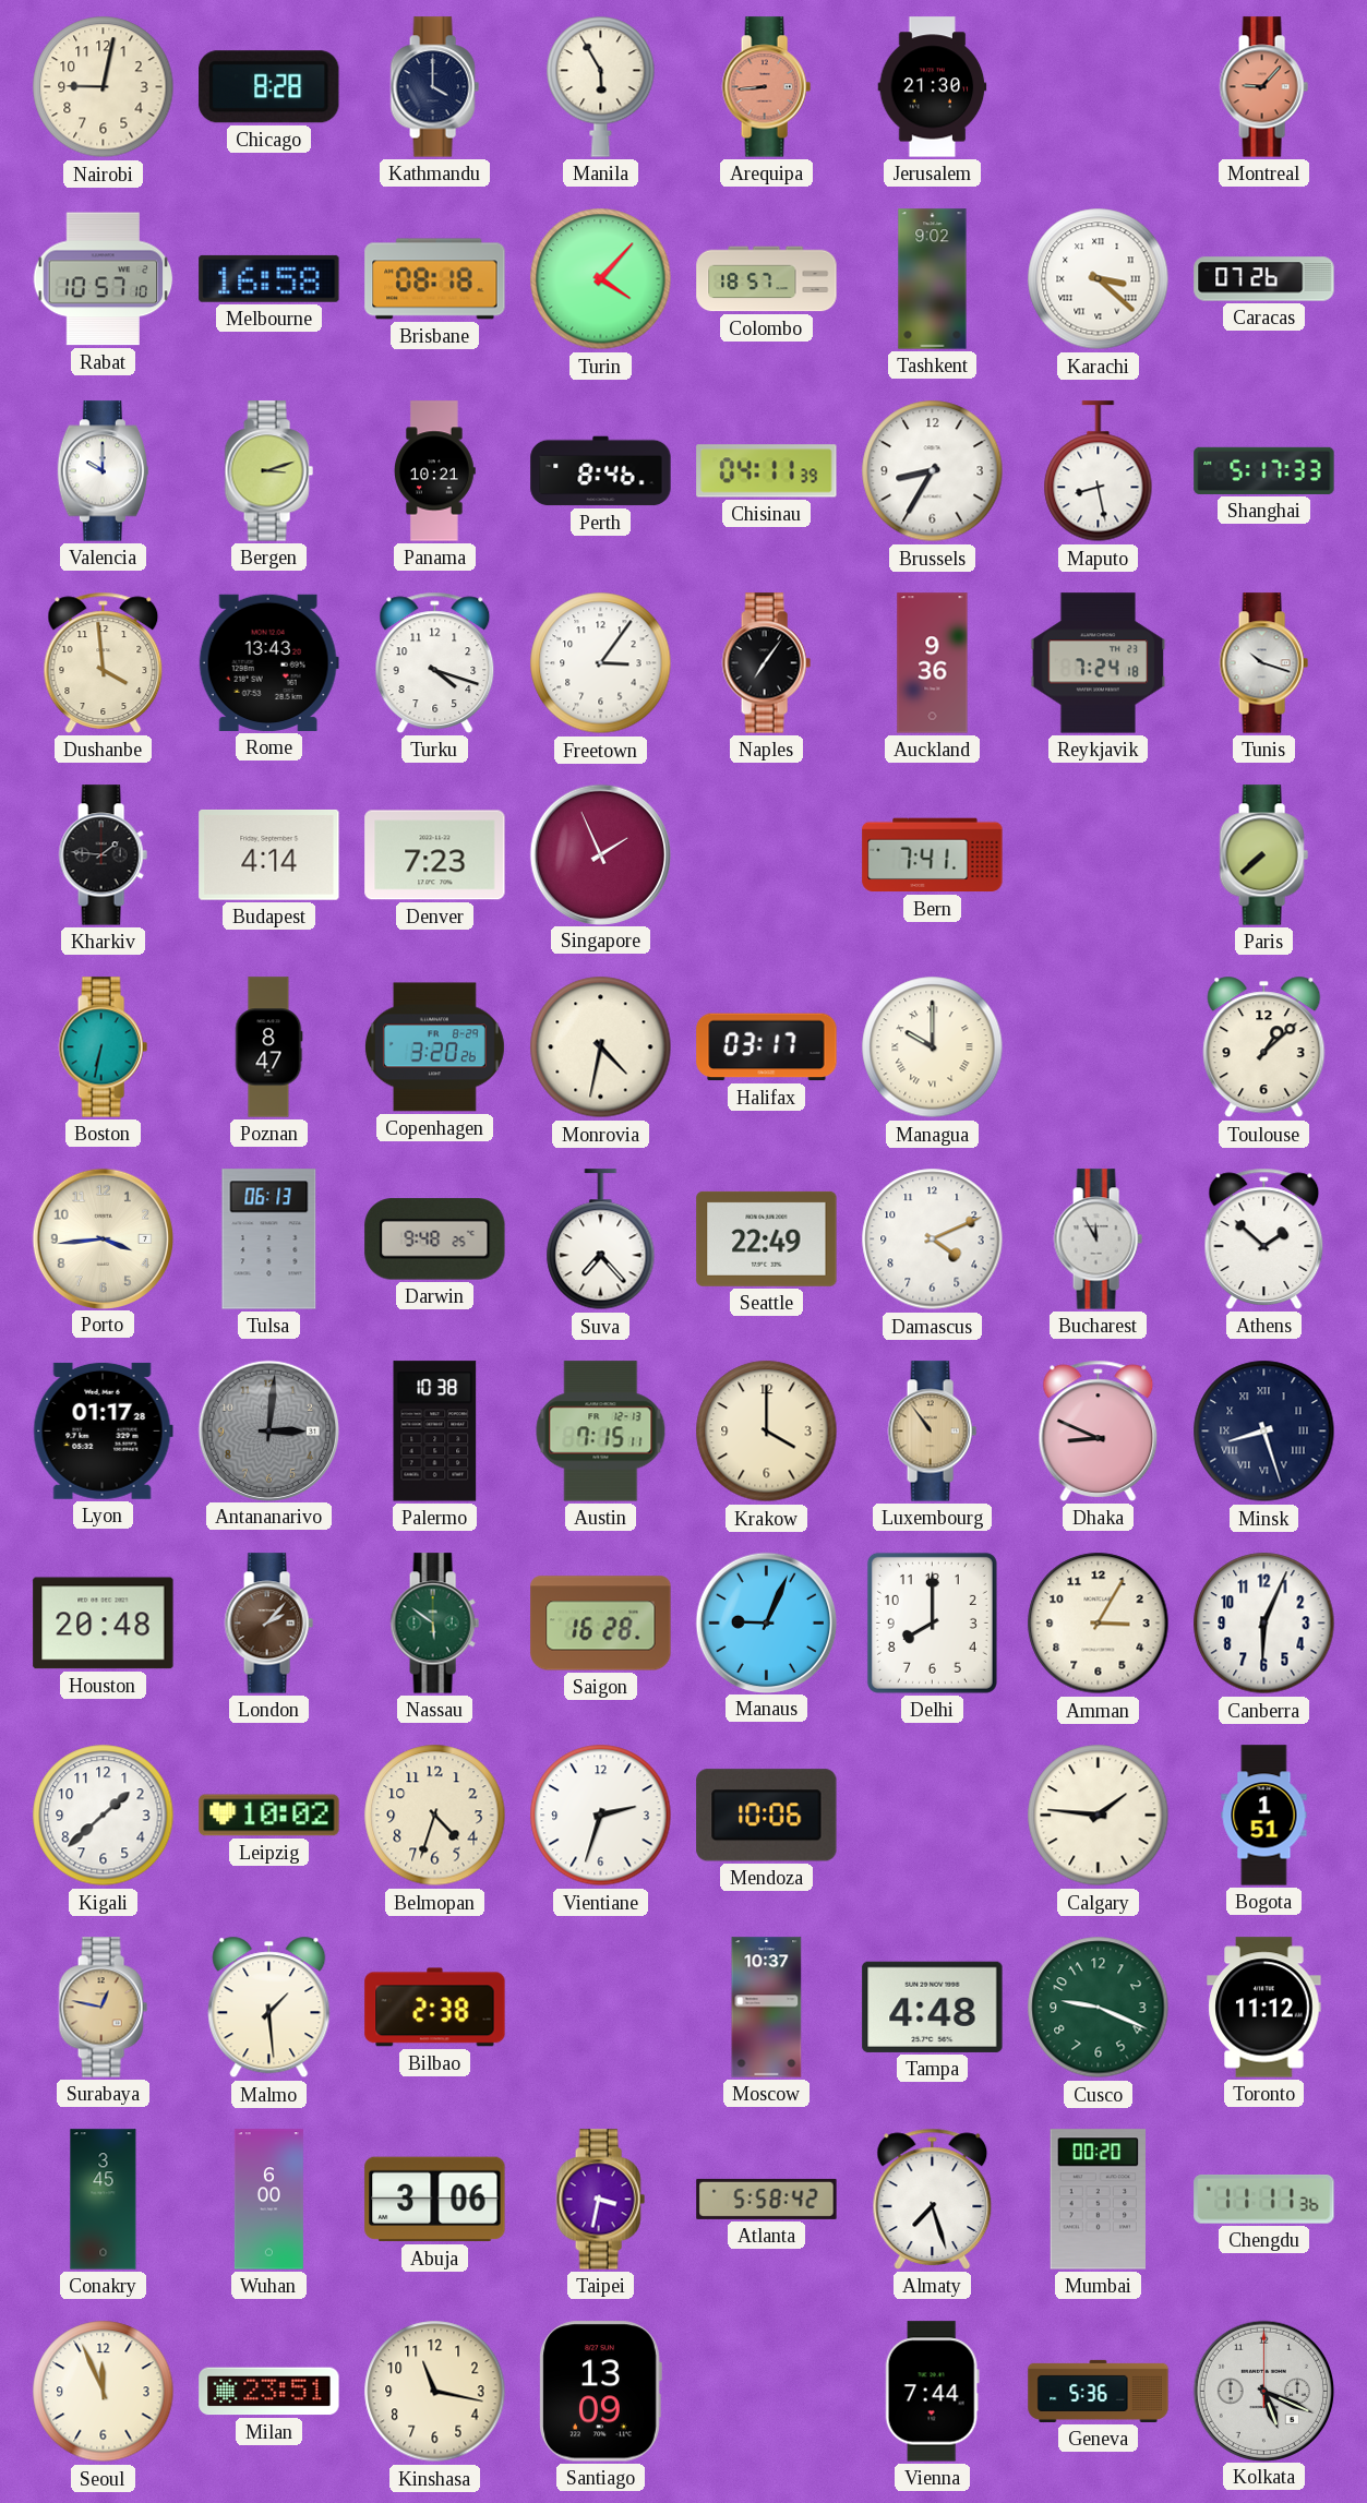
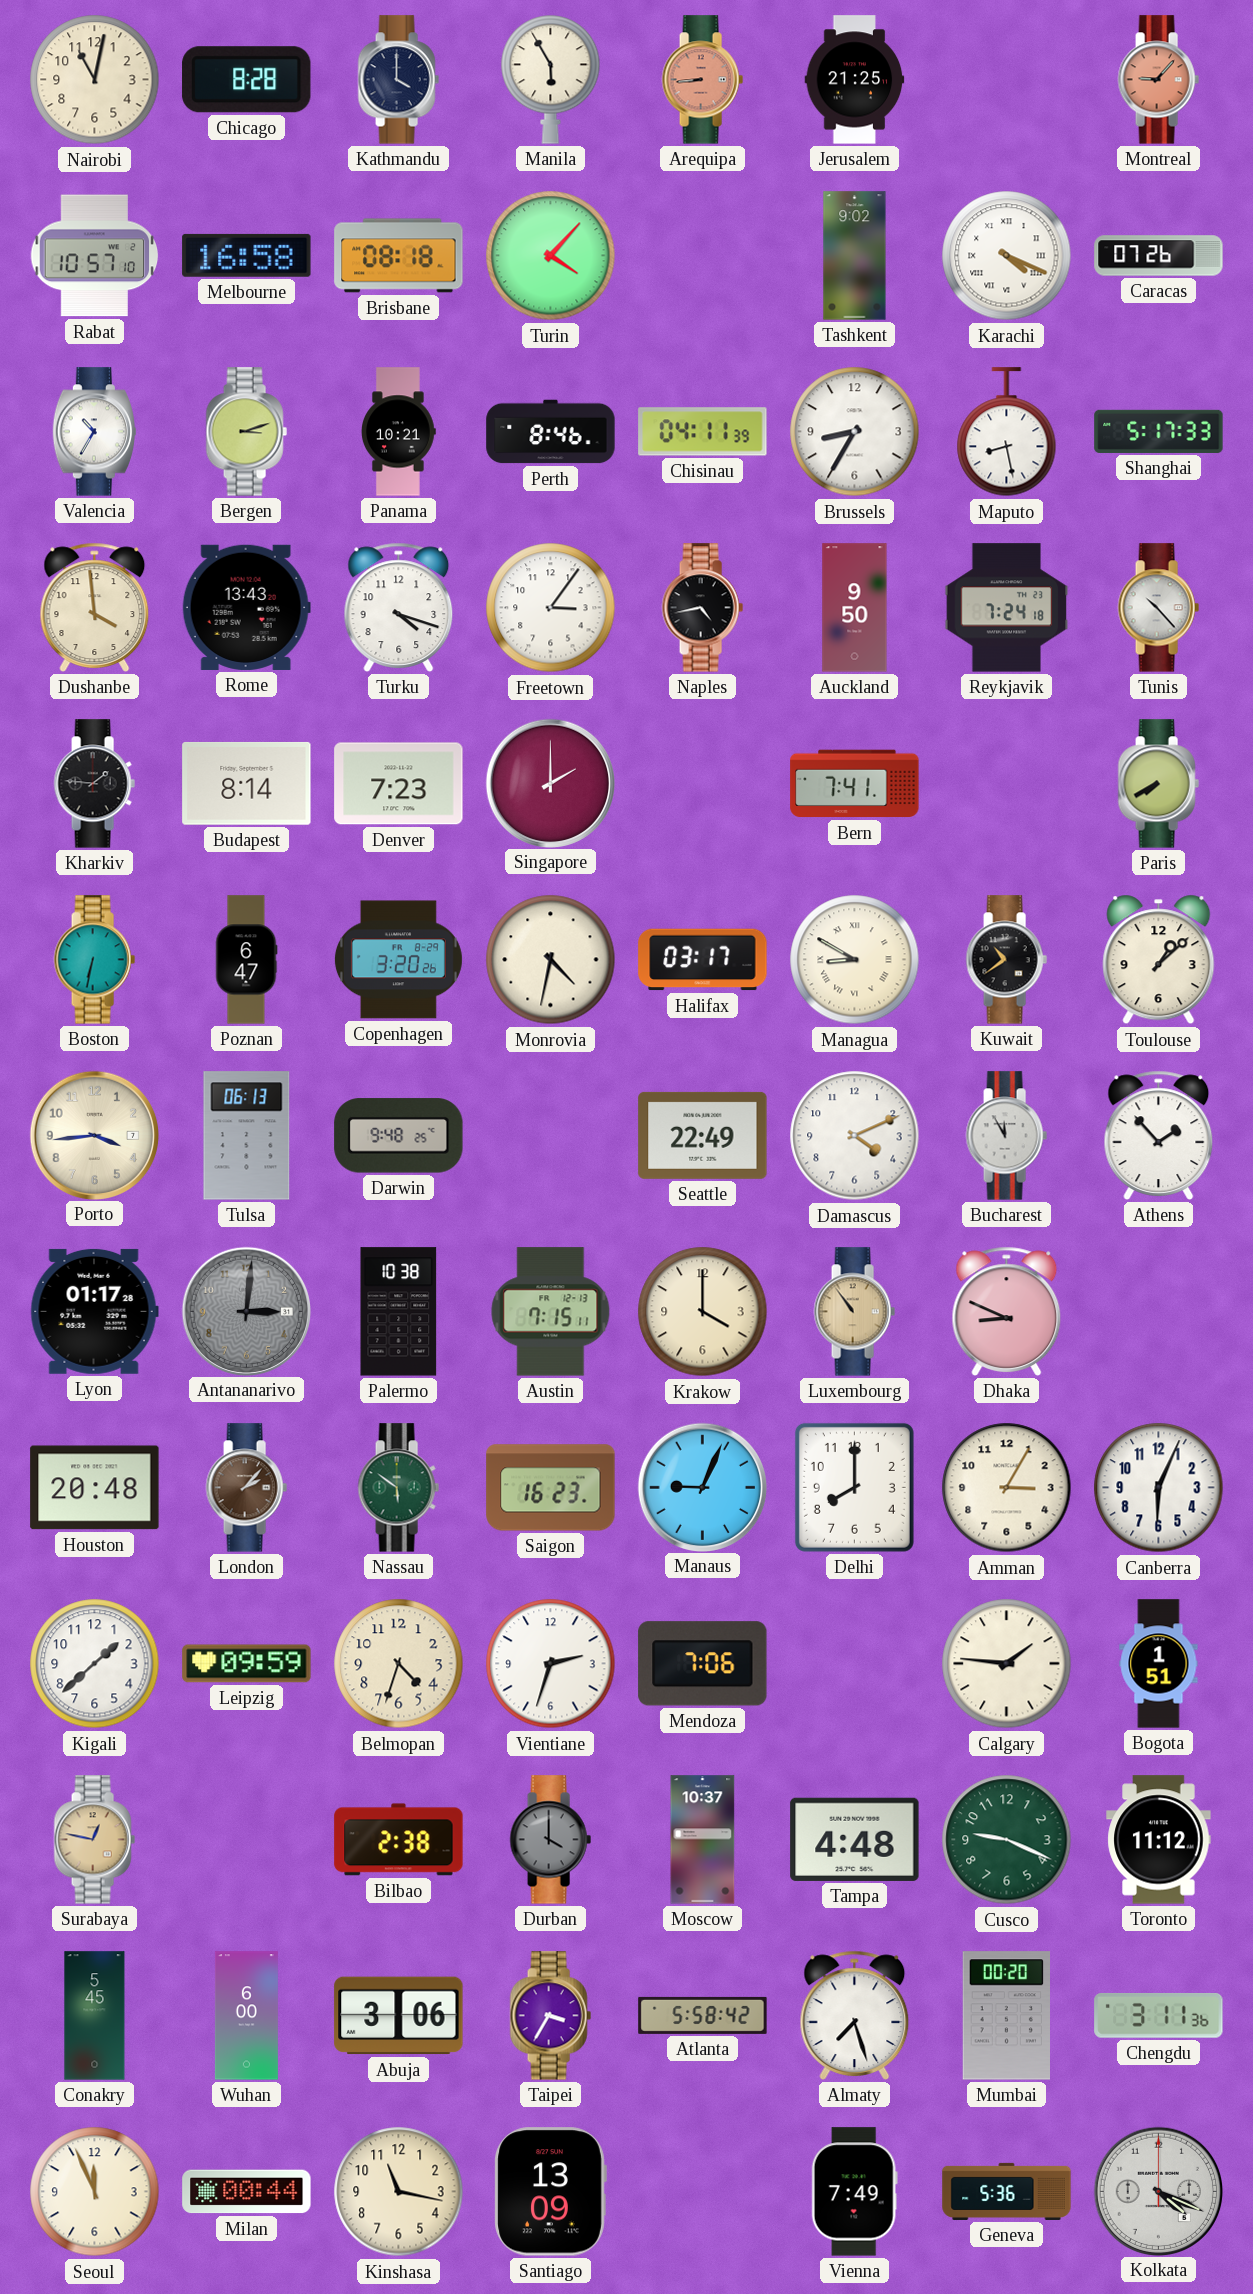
Nairobi: 9:02 -> 11:02
Jerusalem: 21:30 -> 21:25
Colombo: 18:57 -> none
Karachi: 3:22 -> 4:19
Valencia: 10:00 -> 10:35
Naples: 7:06 -> 4:43
Auckland: 9:36 -> 9:50
Tunis: 10:18 -> 10:23
Budapest: 4:14 -> 8:14
Singapore: 1:56 -> 2:00
Paris: 7:38 -> 7:40
Poznan: 8:47 -> 6:47
Managua: 10:00 -> 8:50
Kuwait: none -> 10:39
Suva: 7:23 -> none
Athens: 1:52 -> 1:53
Minsk: 8:27 -> none
Saigon: 16:28 -> 16:23
Leipzig: 10:02 -> 09:59
Mendoza: 10:06 -> 7:06
Malmo: 1:29 -> none
Durban: none -> 4:00
Conakry: 3:45 -> 5:45
Taipei: 3:32 -> 3:35
Chengdu: 11:11 -> 3:11
Milan: 23:51 -> 00:44
Vienna: 7:44 -> 7:49
Kolkata: 5:19 -> 4:19
